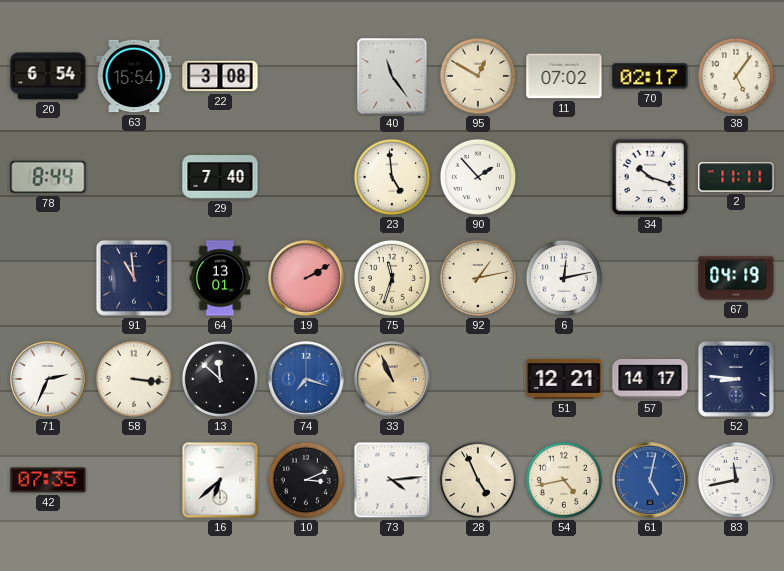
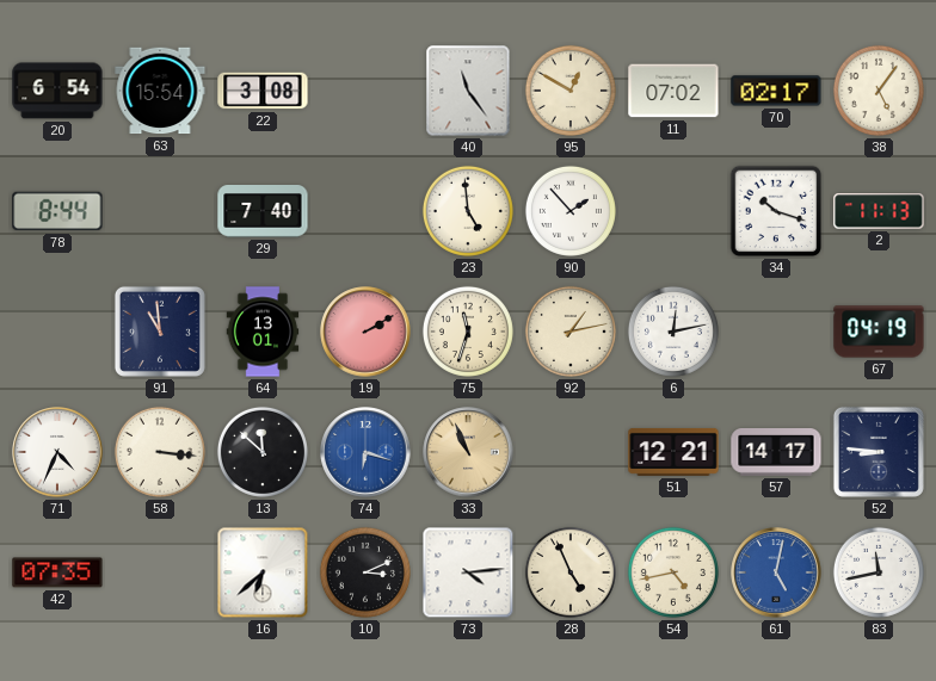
2: 11:11 -> 11:13
71: 2:34 -> 4:34
74: 7:18 -> 6:18
